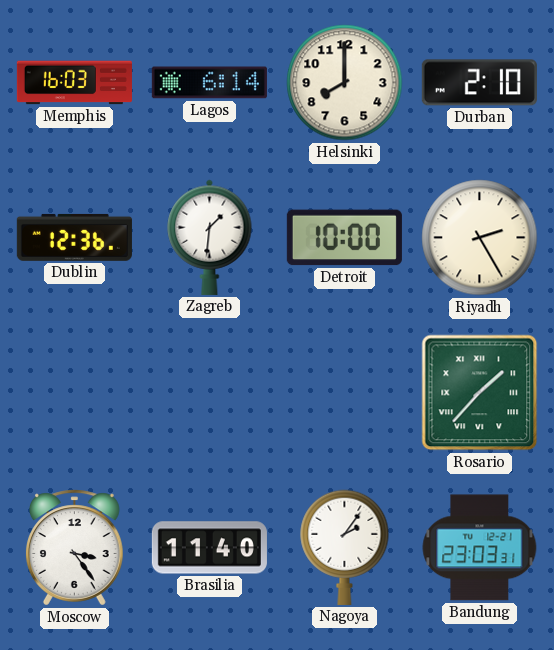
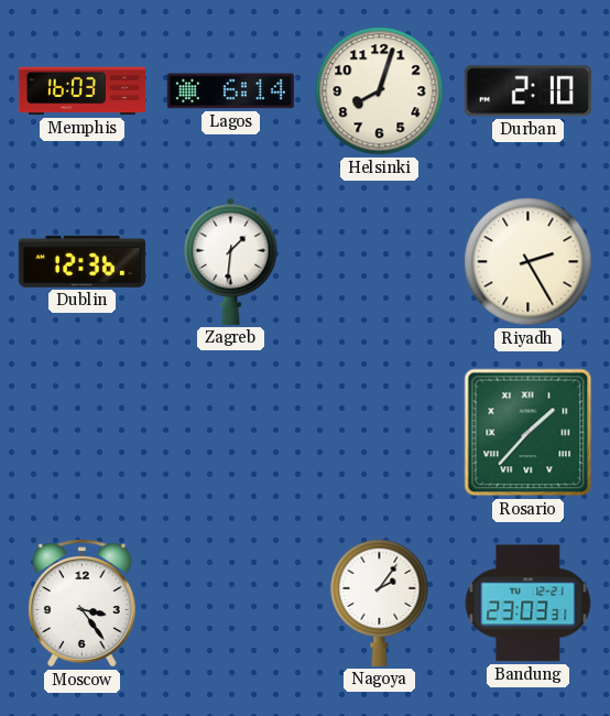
Helsinki: 8:00 -> 8:03
Detroit: 10:00 -> none
Brasilia: 11:40 -> none
